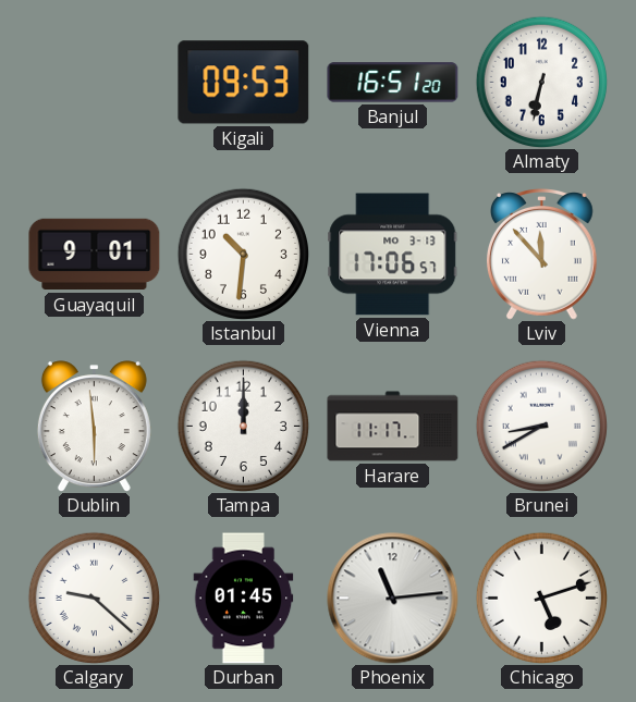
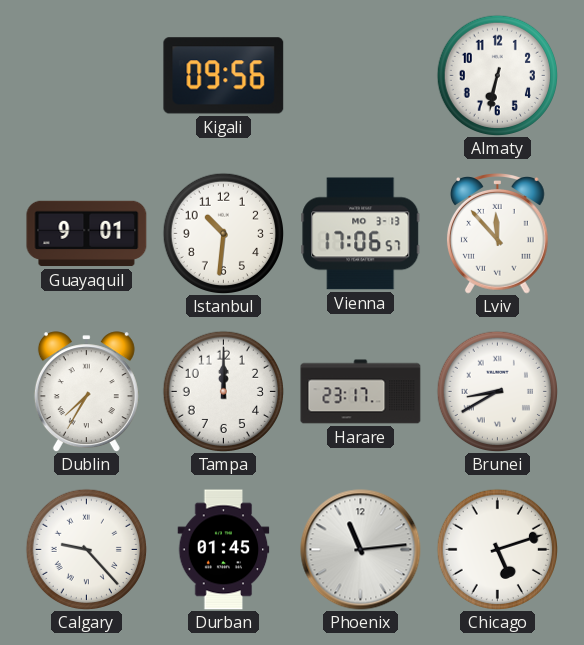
Kigali: 09:53 -> 09:56
Banjul: 16:51 -> none
Dublin: 5:59 -> 7:35
Harare: 11:17 -> 23:17
Calgary: 9:22 -> 9:23
